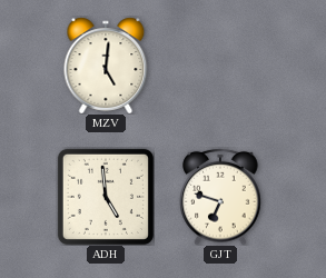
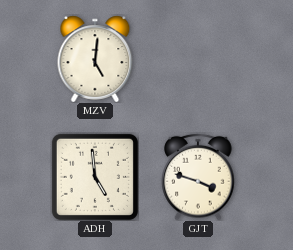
GJT: 6:48 -> 3:48
